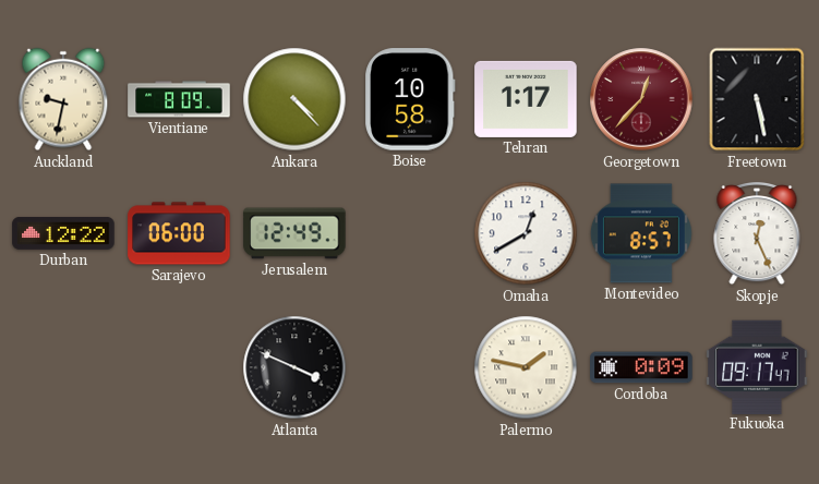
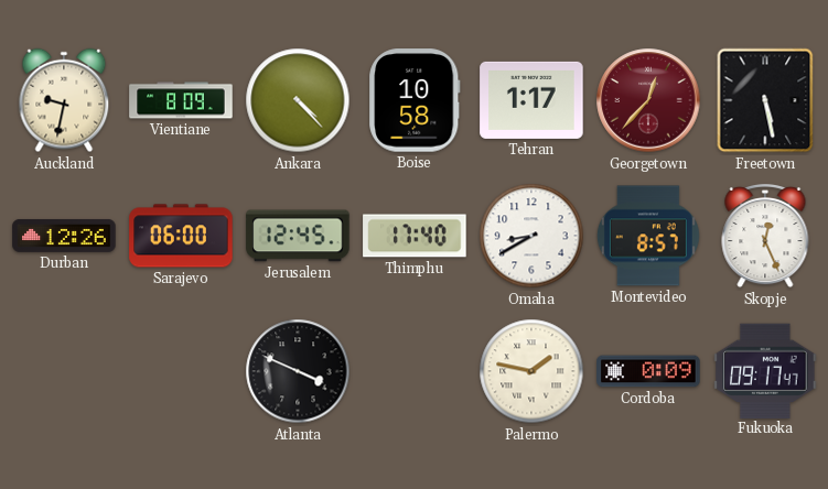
Durban: 12:22 -> 12:26
Jerusalem: 12:49 -> 12:45
Thimphu: none -> 17:40
Omaha: 12:40 -> 8:40
